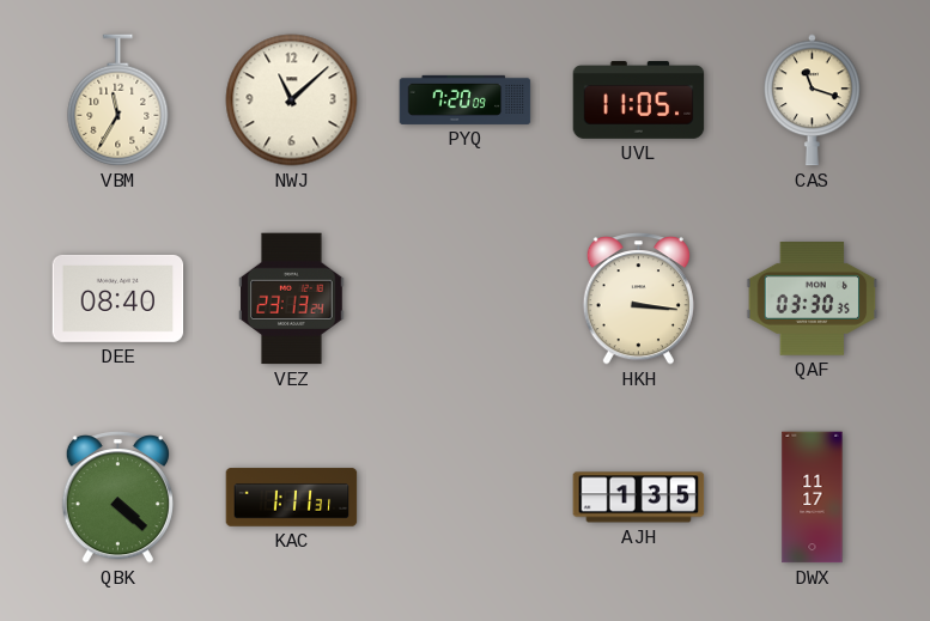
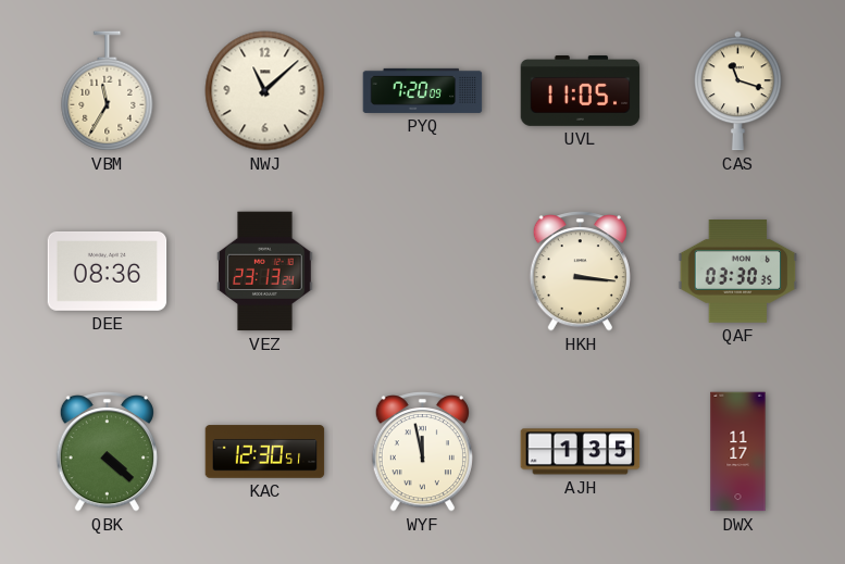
DEE: 08:40 -> 08:36
KAC: 1:11 -> 12:30
WYF: none -> 11:58
